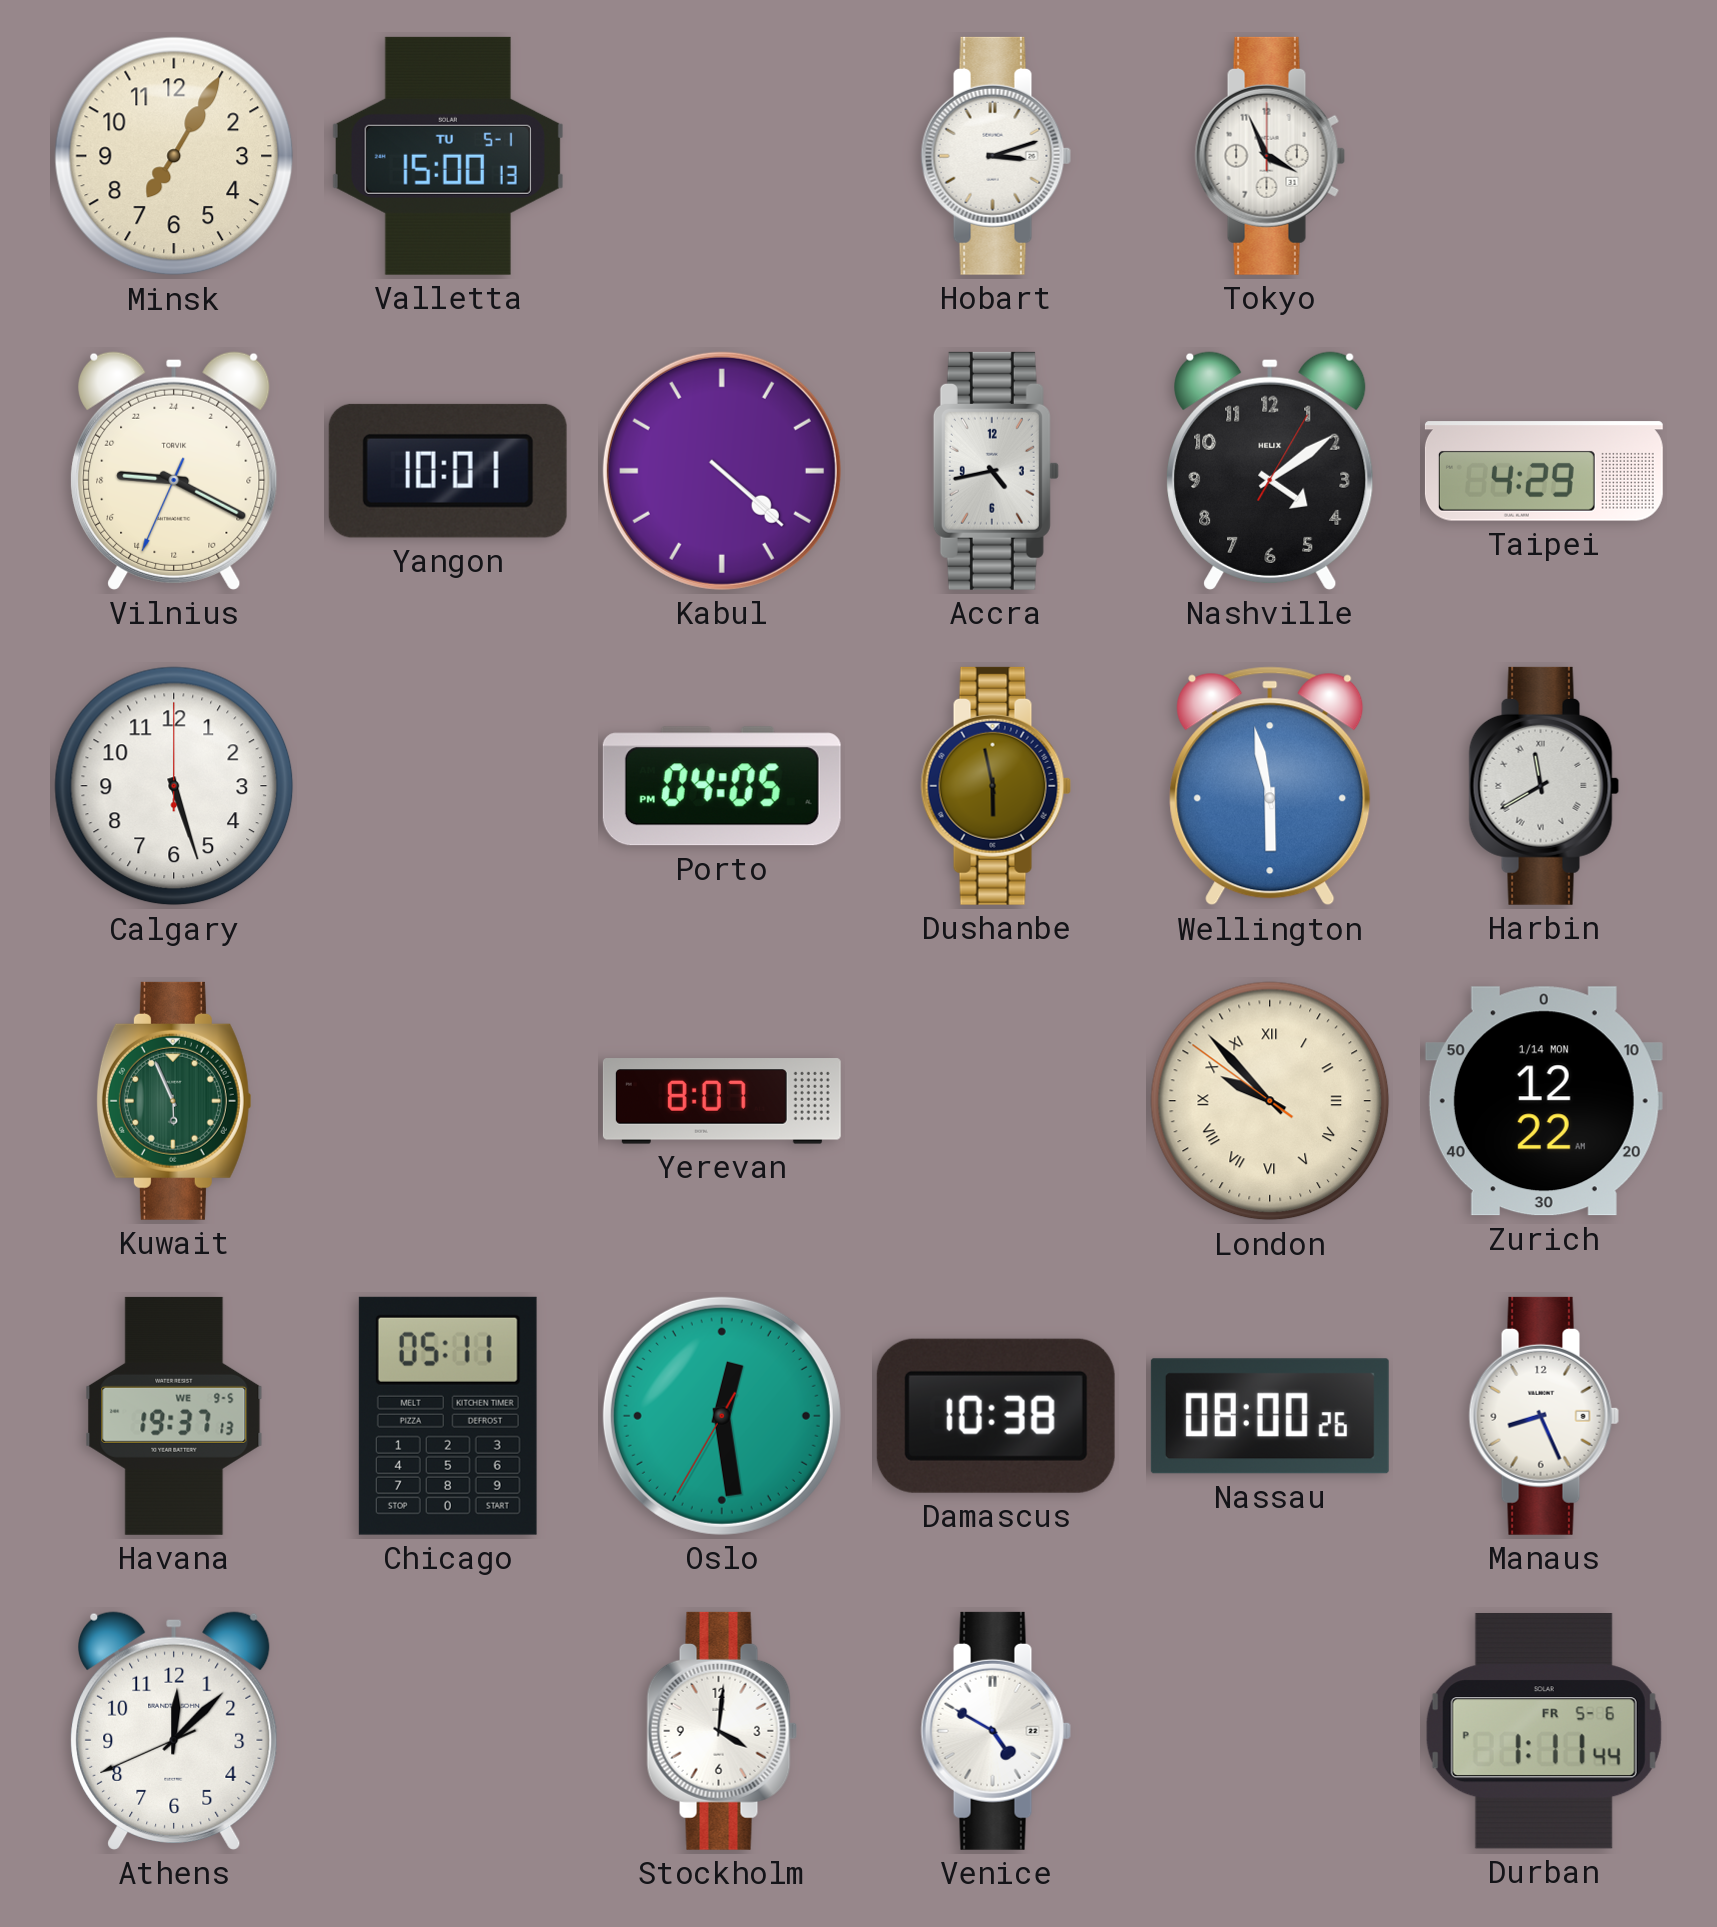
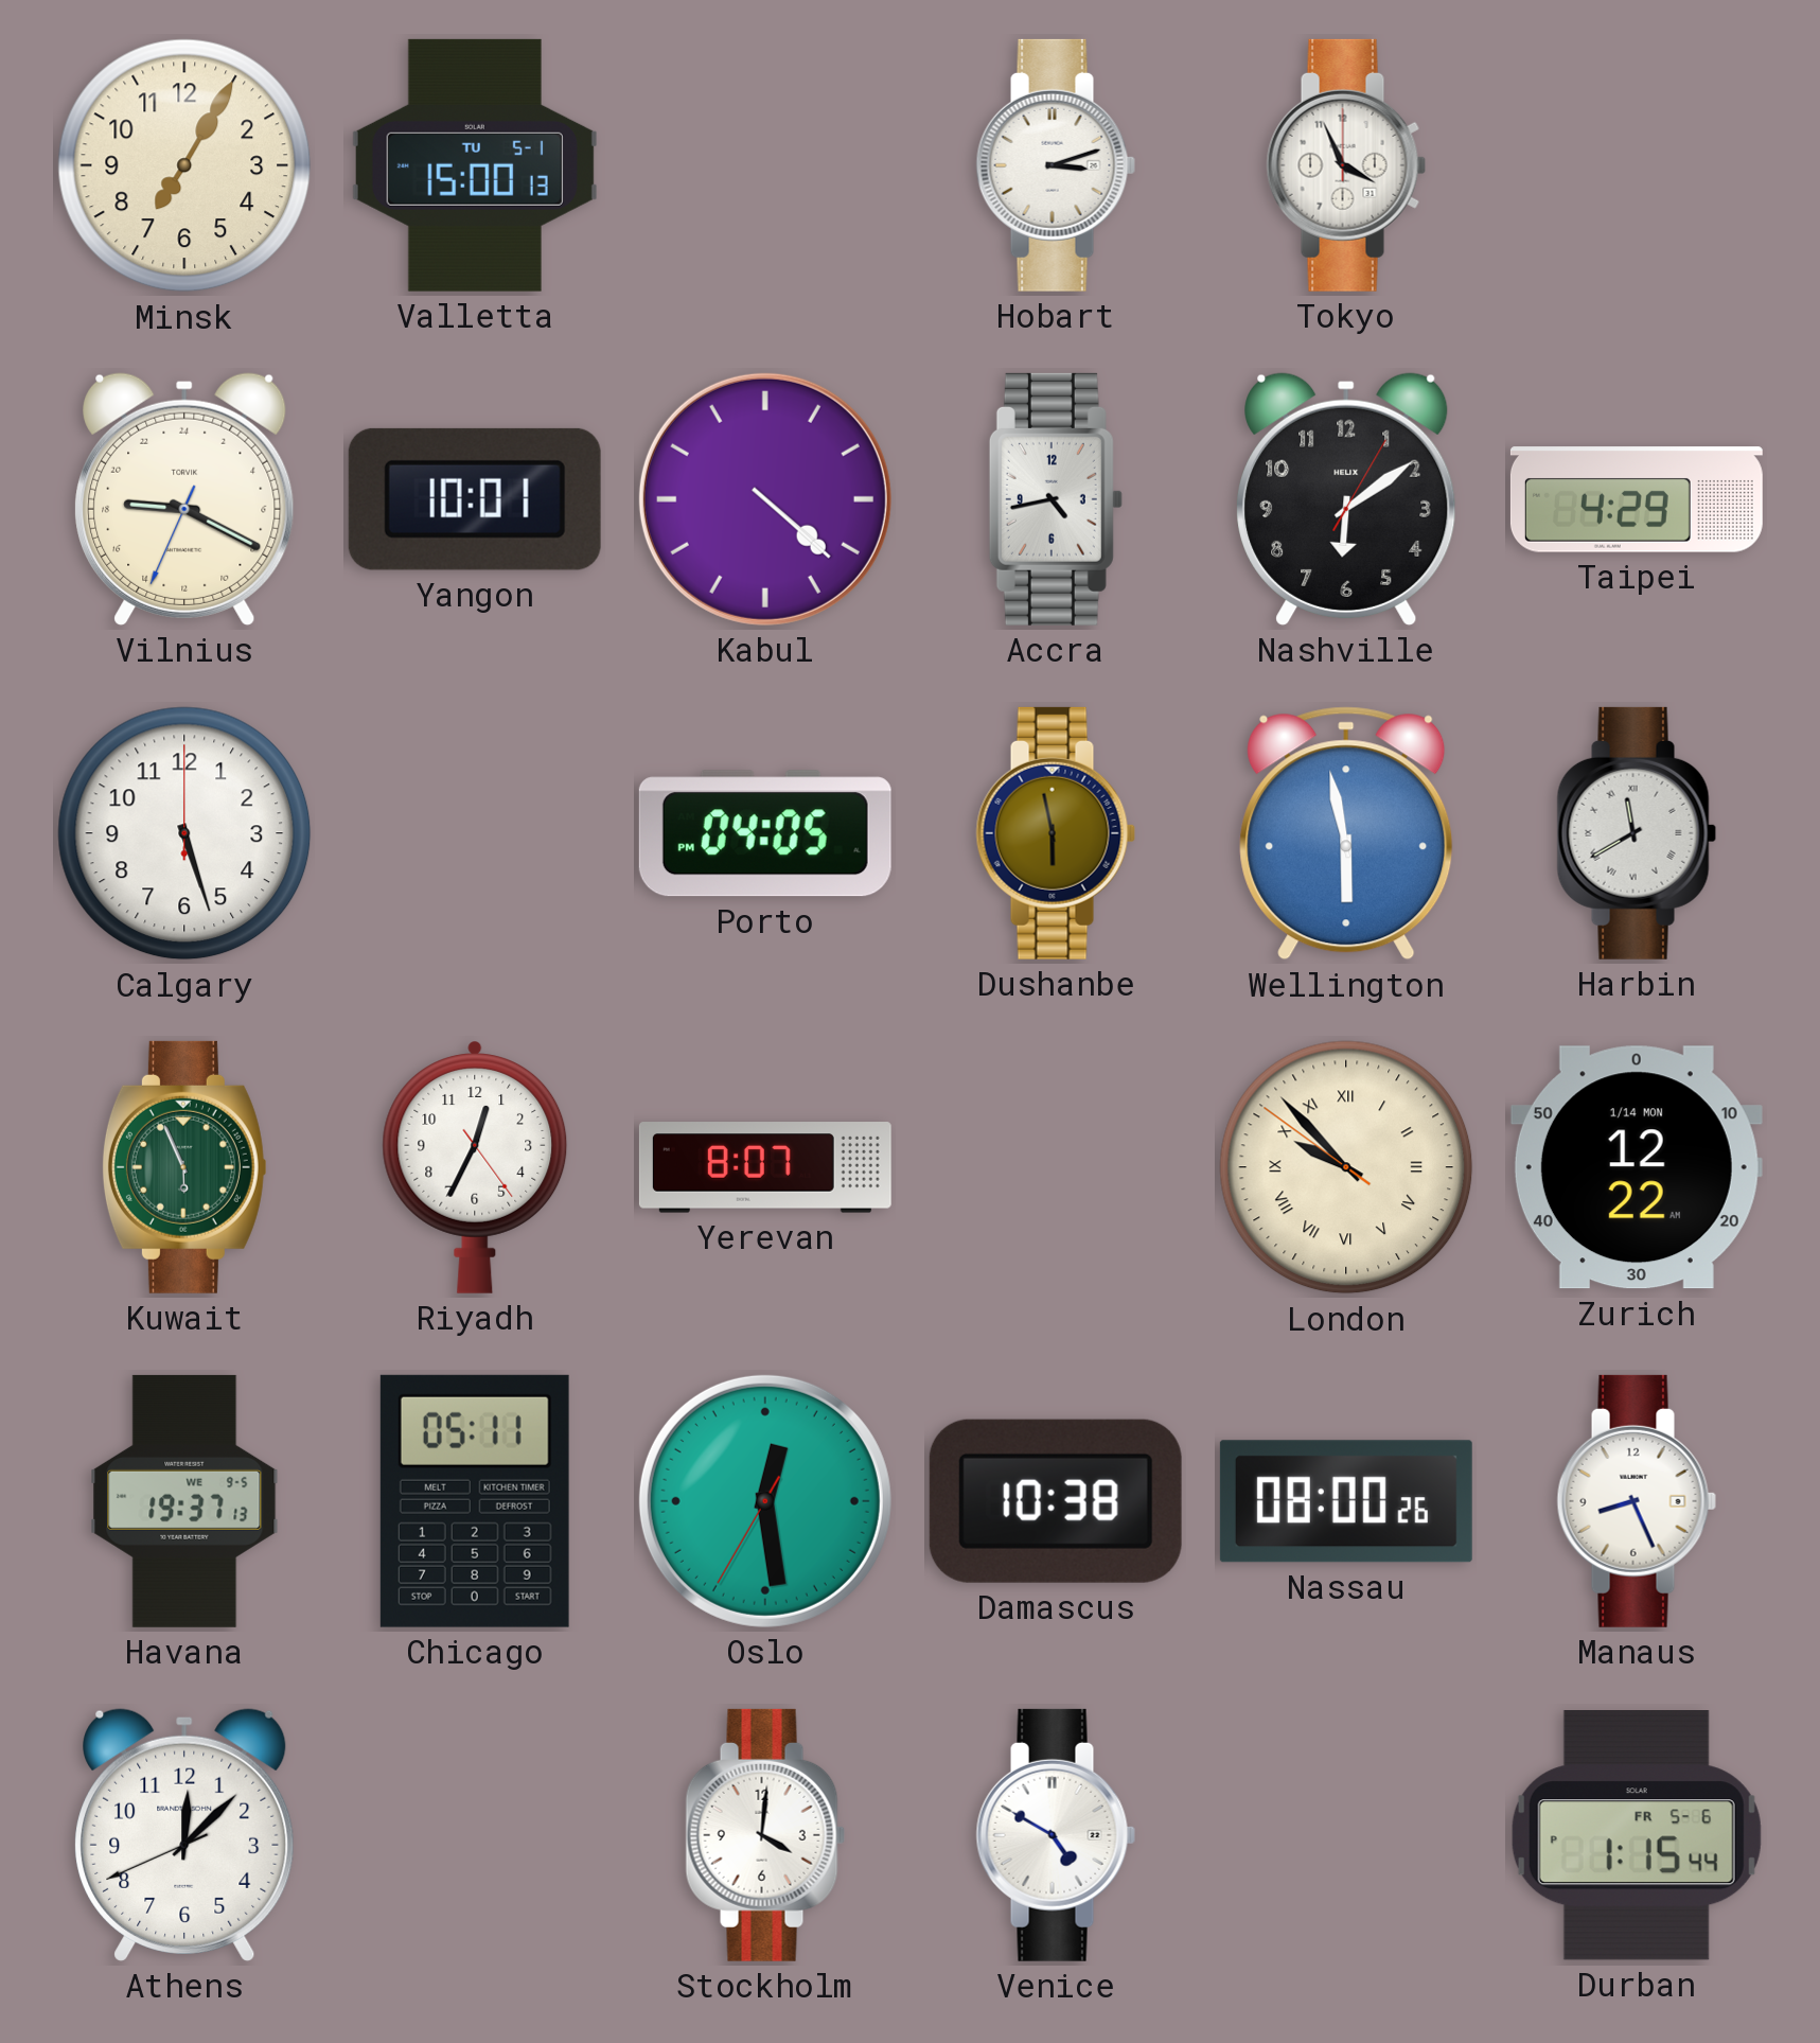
Nashville: 4:09 -> 6:09
Riyadh: none -> 12:34
Durban: 1:11 -> 1:15
